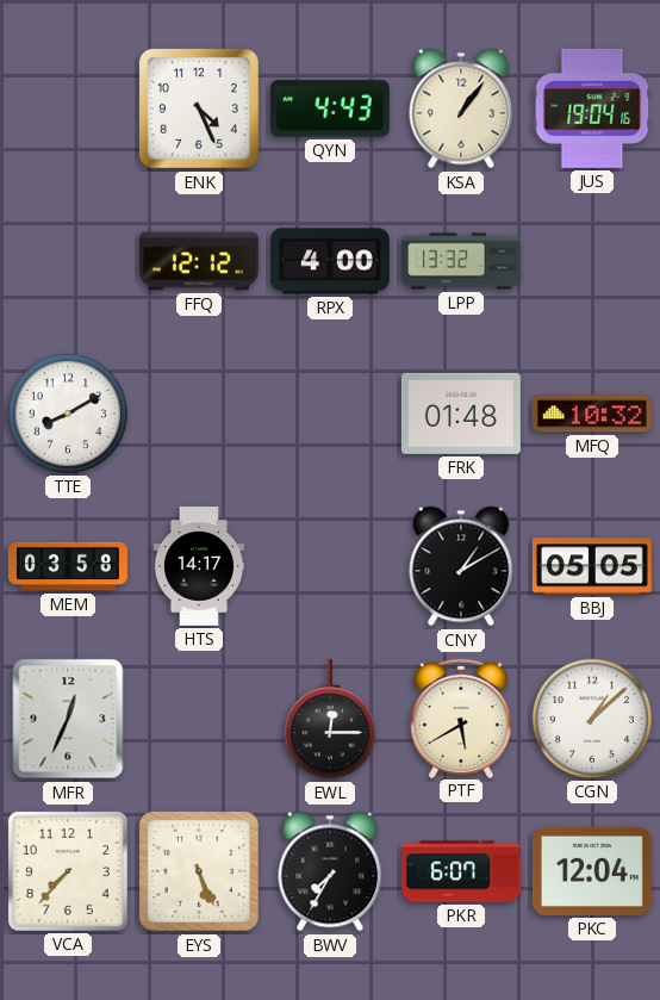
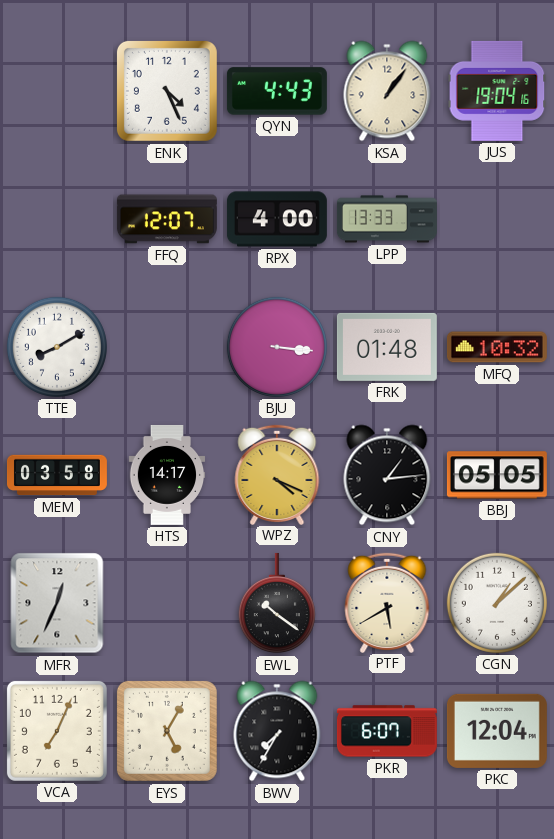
FFQ: 12:12 -> 12:07
LPP: 13:32 -> 13:33
BJU: none -> 3:16
WPZ: none -> 4:19
CNY: 1:10 -> 1:14
EWL: 12:15 -> 10:21
VCA: 7:37 -> 7:04
EYS: 5:26 -> 5:05
